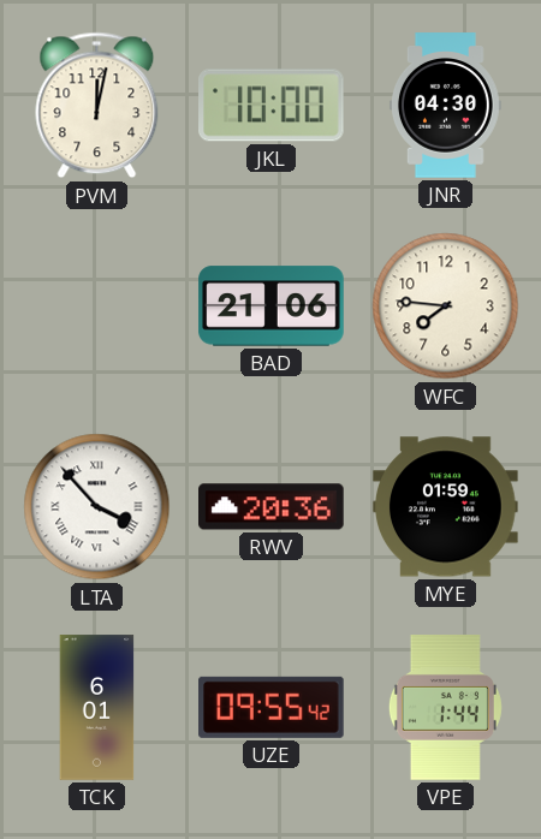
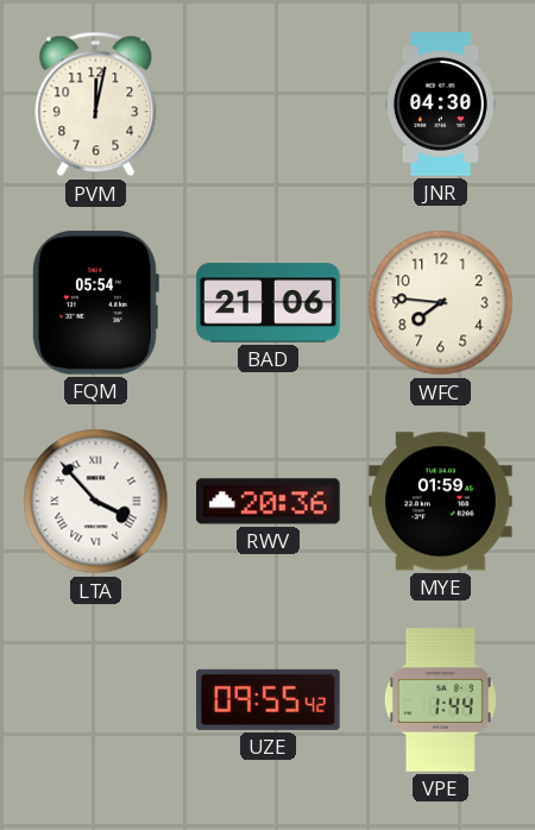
JKL: 10:00 -> none
FQM: none -> 05:54
TCK: 6:01 -> none
